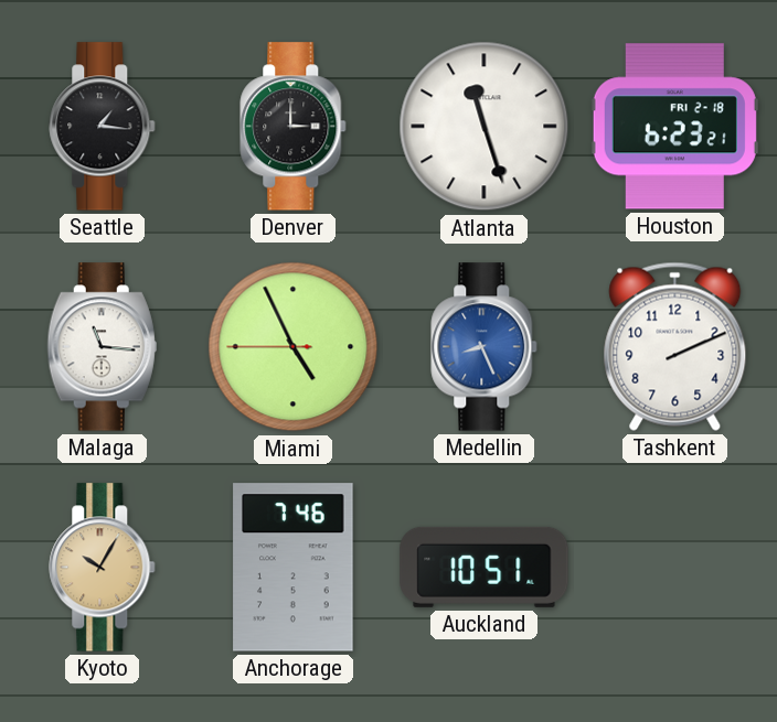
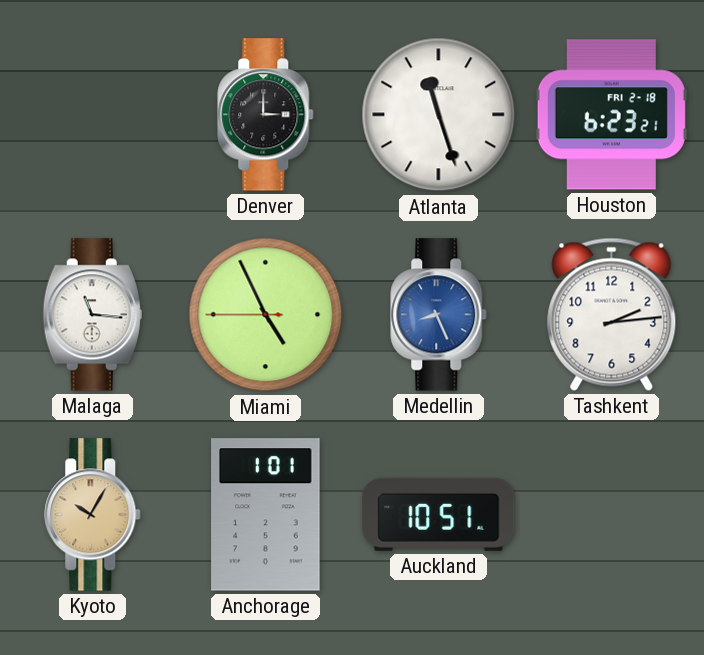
Seattle: 1:16 -> none
Tashkent: 2:11 -> 2:14
Anchorage: 7:46 -> 1:01
